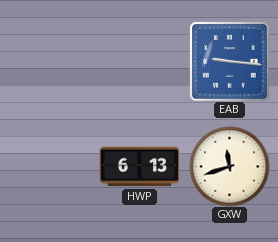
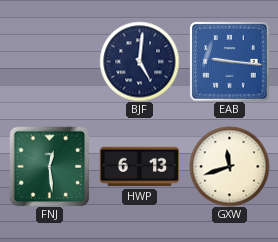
BJF: none -> 5:01
FNJ: none -> 12:29
